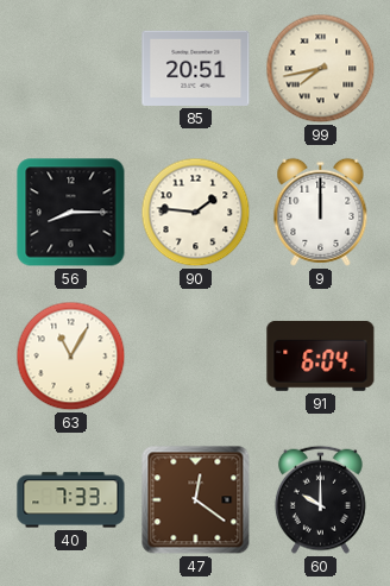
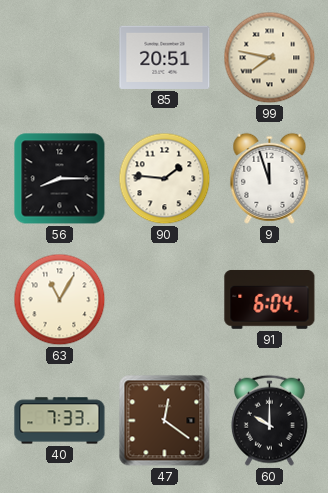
99: 7:43 -> 7:47
9: 12:00 -> 11:57
